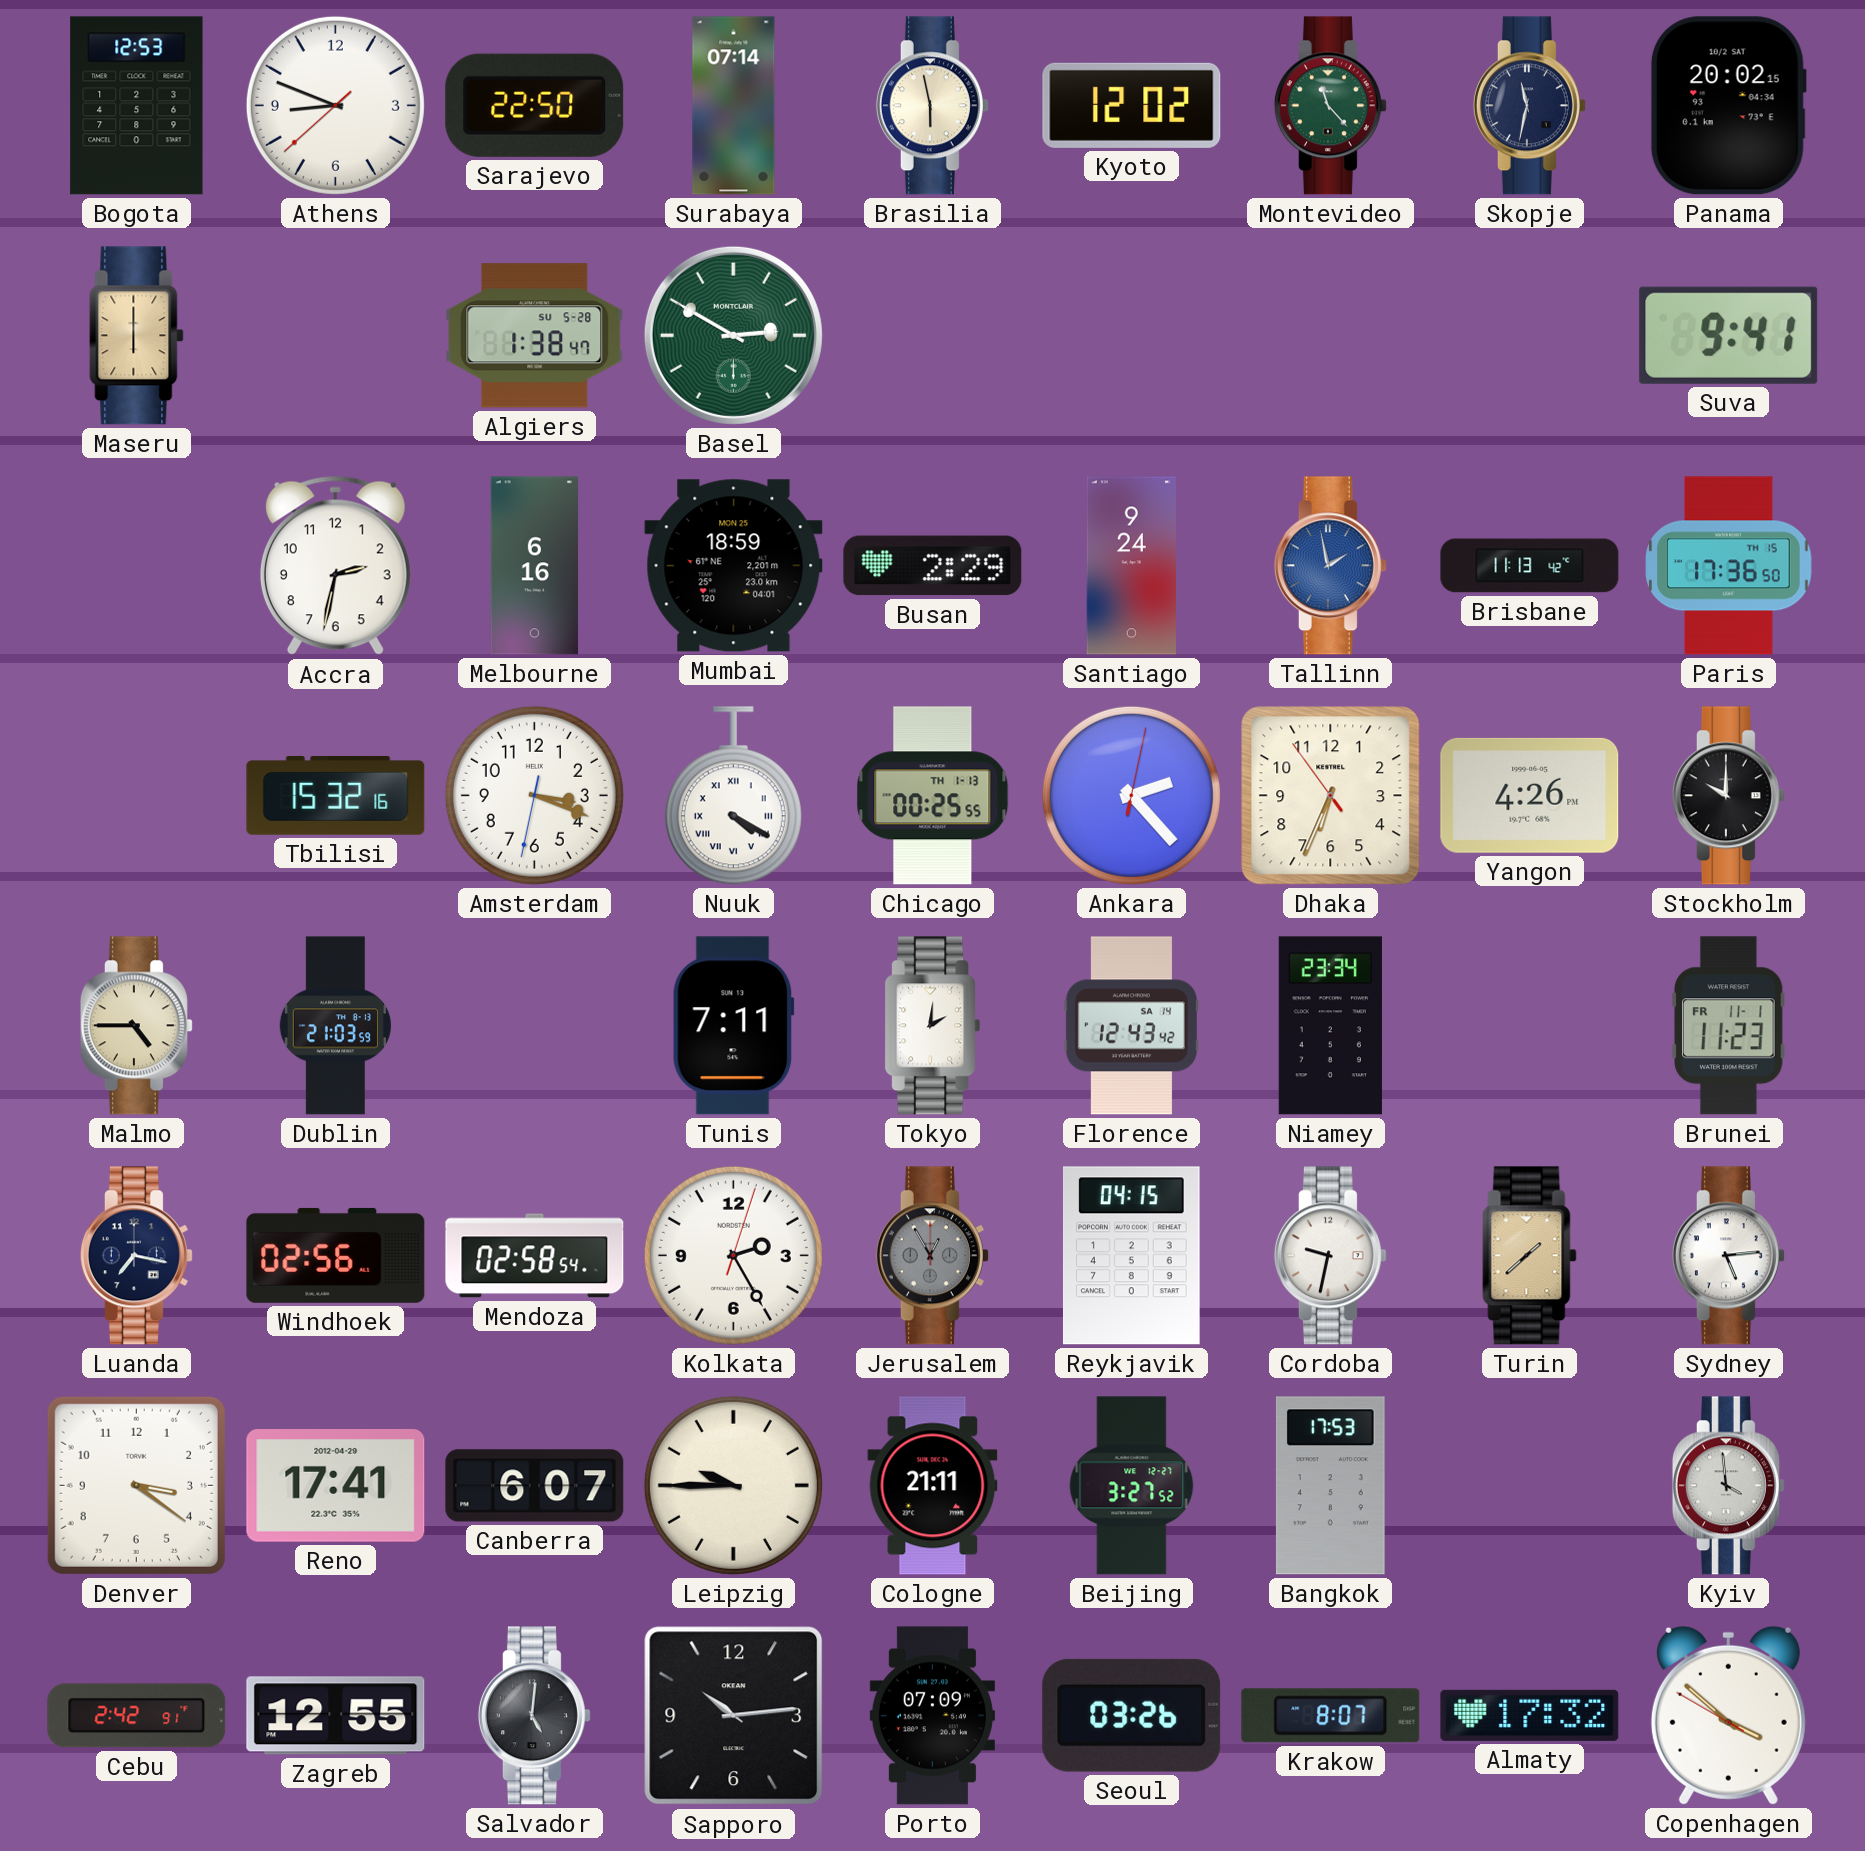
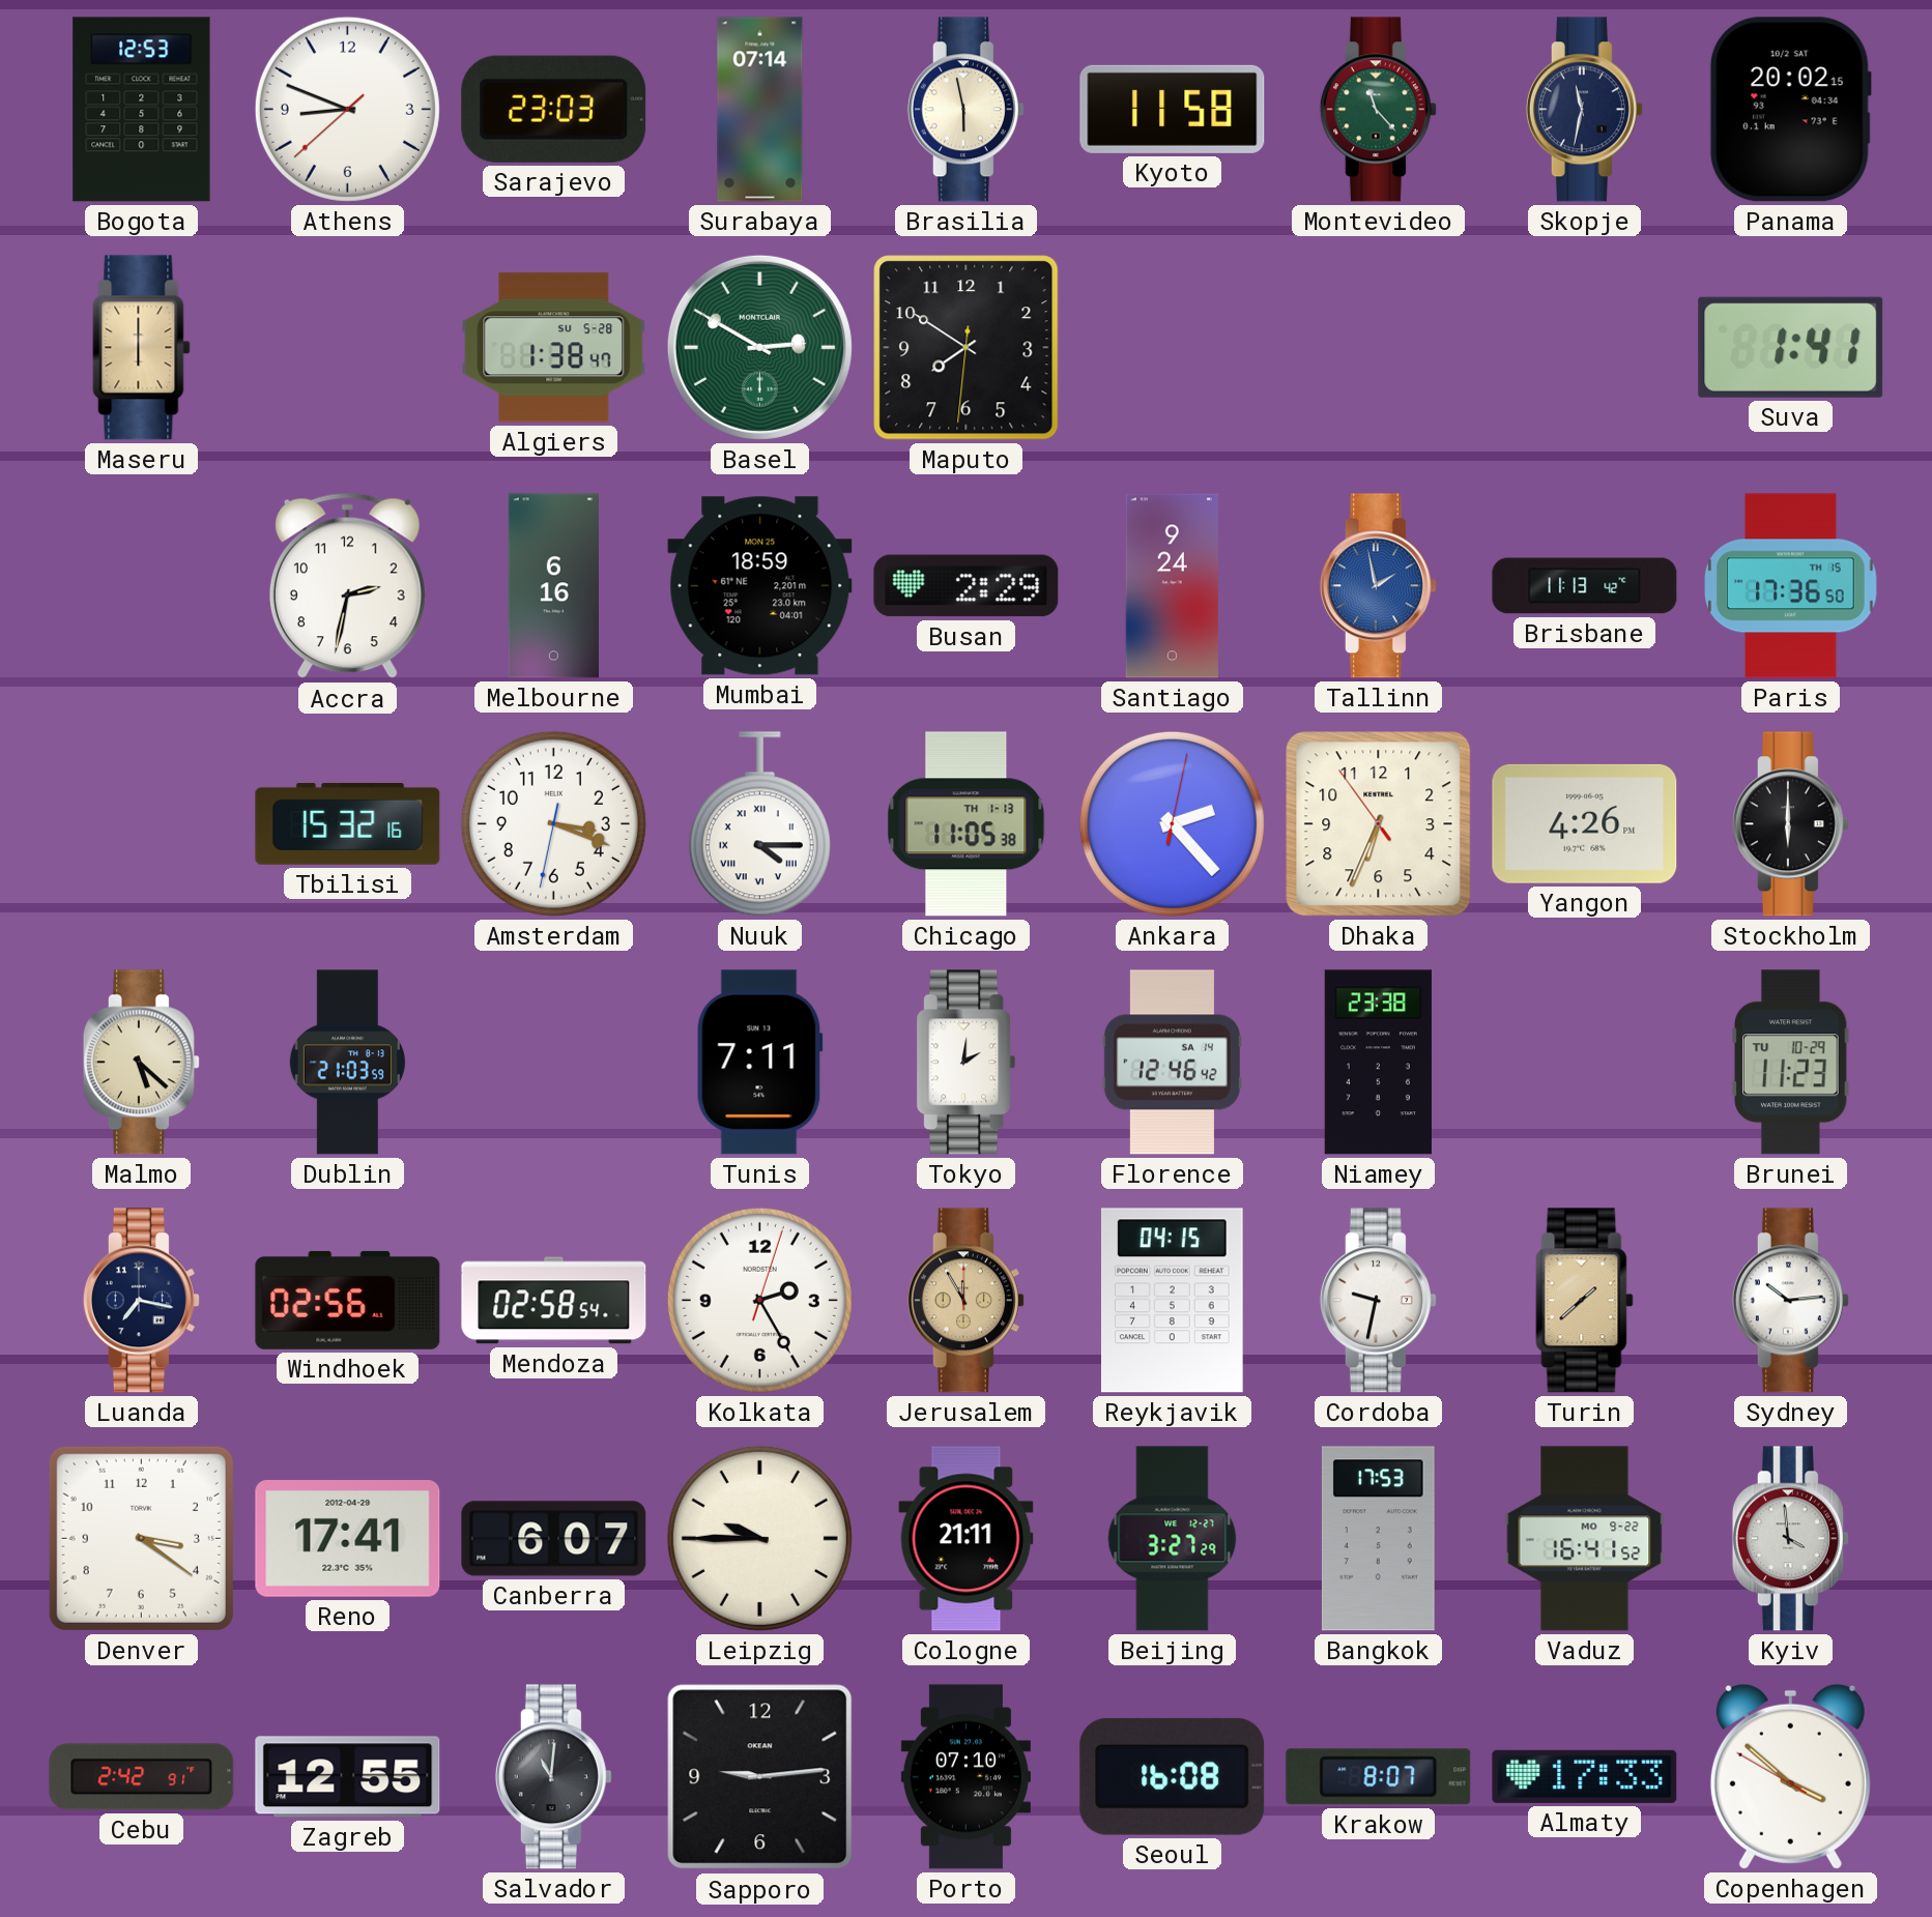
Sarajevo: 22:50 -> 23:03
Kyoto: 12:02 -> 11:58
Maputo: none -> 7:50
Suva: 9:41 -> 1:41
Nuuk: 4:20 -> 4:15
Chicago: 00:25 -> 11:05
Stockholm: 10:00 -> 6:00
Malmo: 4:45 -> 5:22
Florence: 12:43 -> 12:46
Niamey: 23:34 -> 23:38
Brunei date: FR 11-1 -> TU 10-29
Jerusalem: 12:55 -> 11:55
Jerusalem dial: grey -> champagne
Sydney: 5:14 -> 10:14
Beijing: 3:27:52 -> 3:27:29
Vaduz: none -> 16:41
Salvador: 5:01 -> 11:01
Sapporo: 10:14 -> 9:14
Porto: 07:09 -> 07:10
Seoul: 03:26 -> 16:08
Almaty: 17:32 -> 17:33
